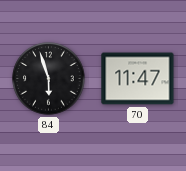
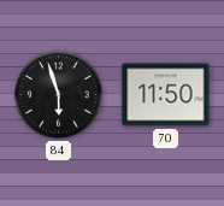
70: 11:47 -> 11:50
